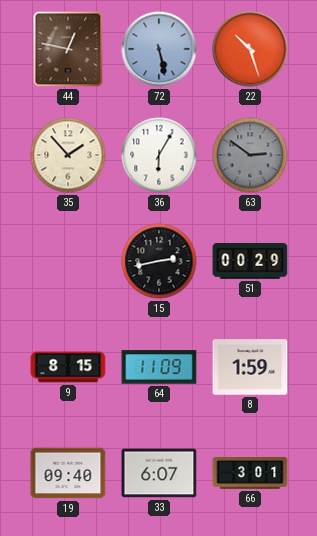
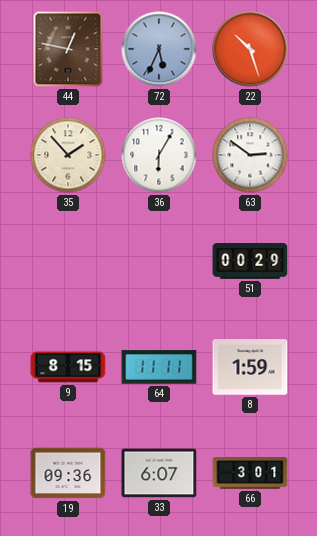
72: 5:28 -> 5:34
63 dial: grey -> white
15: 2:43 -> none
64: 11:09 -> 11:11
19: 09:40 -> 09:36
